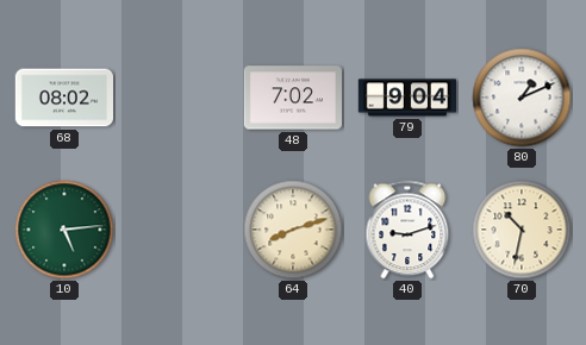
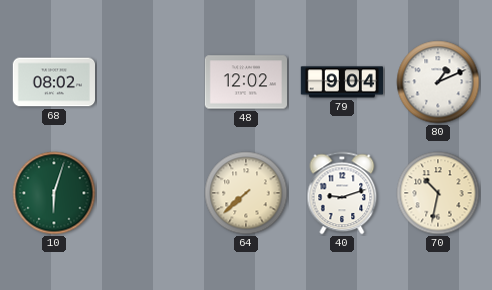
48: 7:02 -> 12:02
10: 5:14 -> 6:03
64: 8:12 -> 7:38
